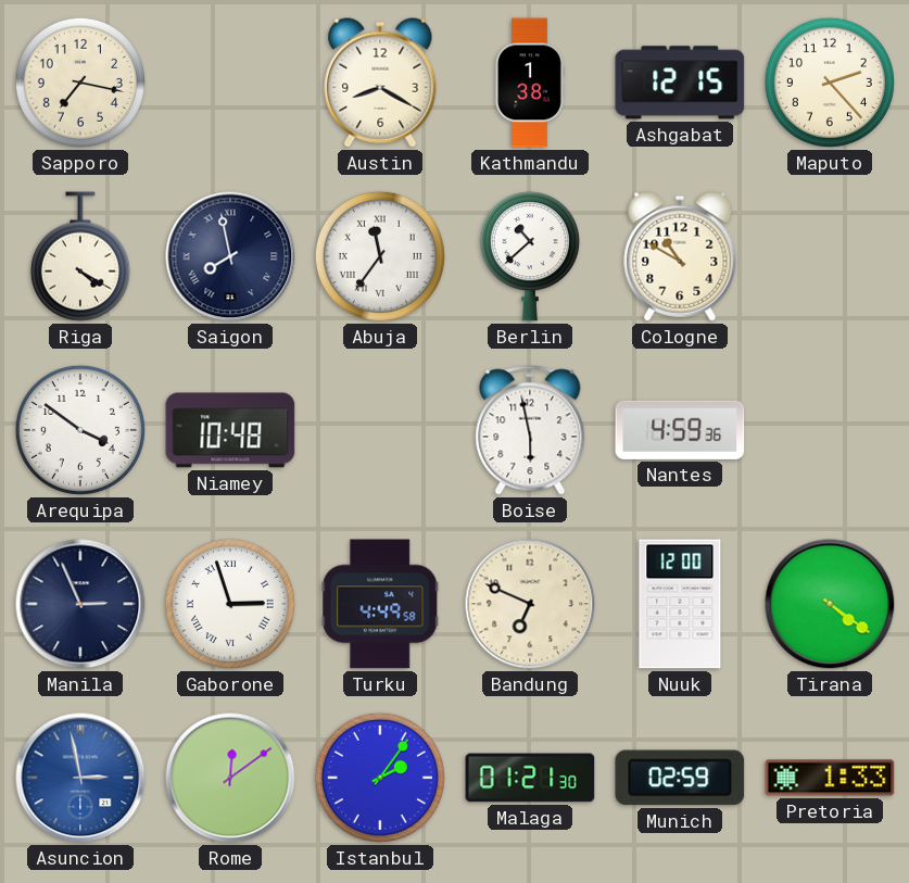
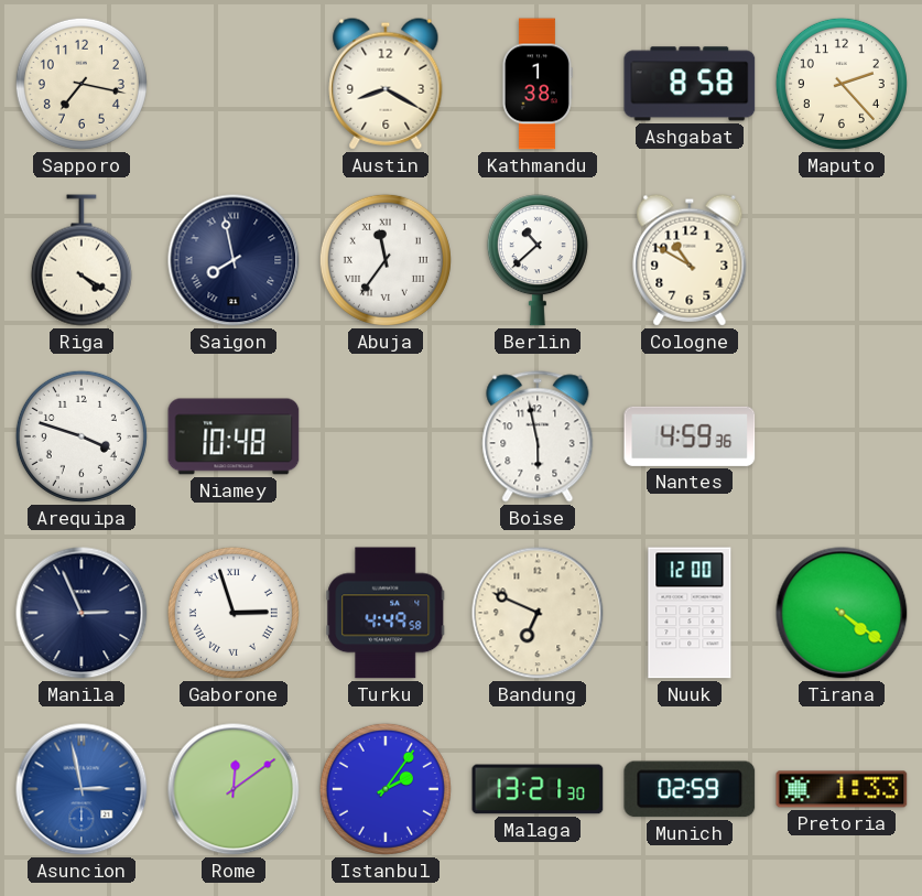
Ashgabat: 12:15 -> 8:58
Arequipa: 3:51 -> 3:48
Malaga: 01:21 -> 13:21
